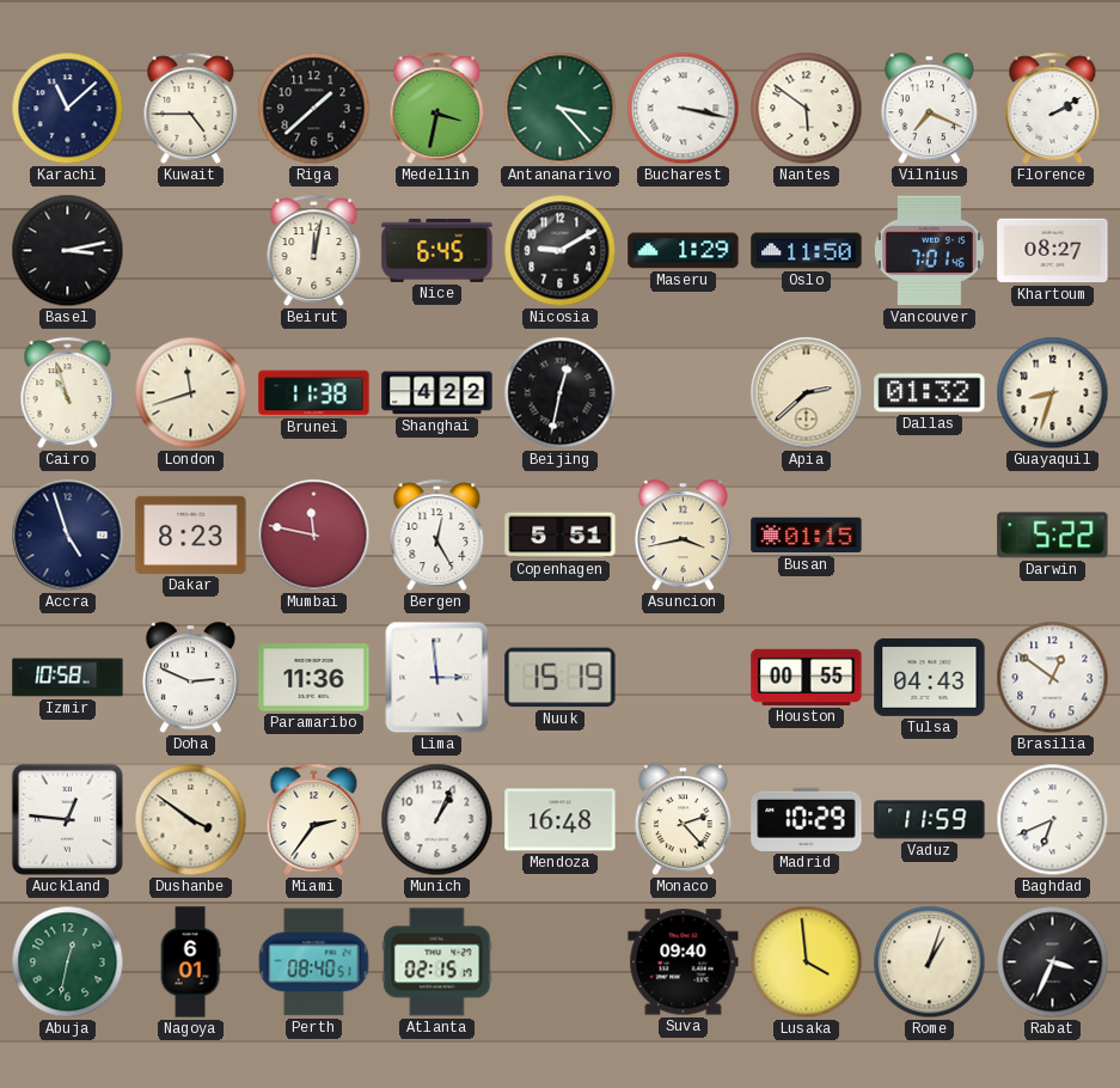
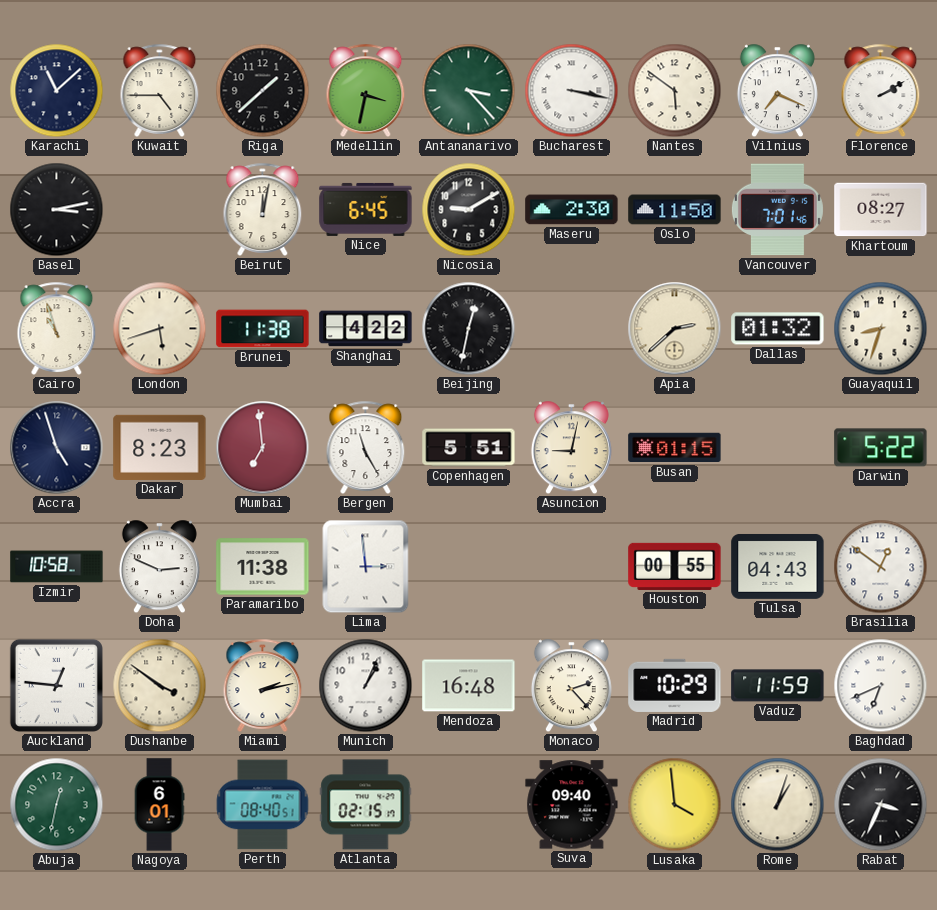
Maseru: 1:29 -> 2:30
London: 11:42 -> 5:42
Mumbai: 11:47 -> 6:59
Bergen: 12:25 -> 11:25
Asuncion: 3:43 -> 9:02
Paramaribo: 11:36 -> 11:38
Nuuk: 15:19 -> none
Miami: 2:36 -> 2:13
